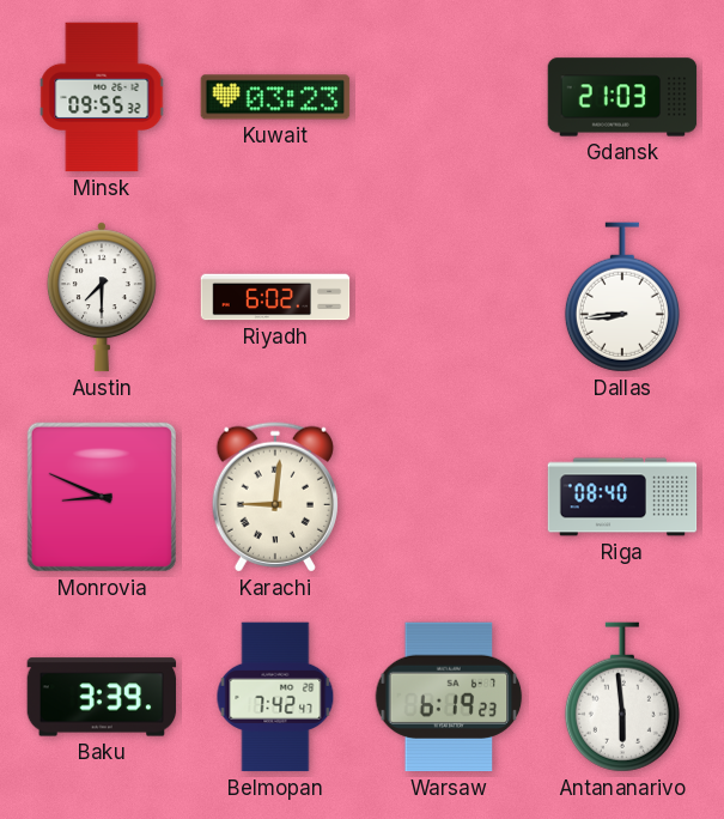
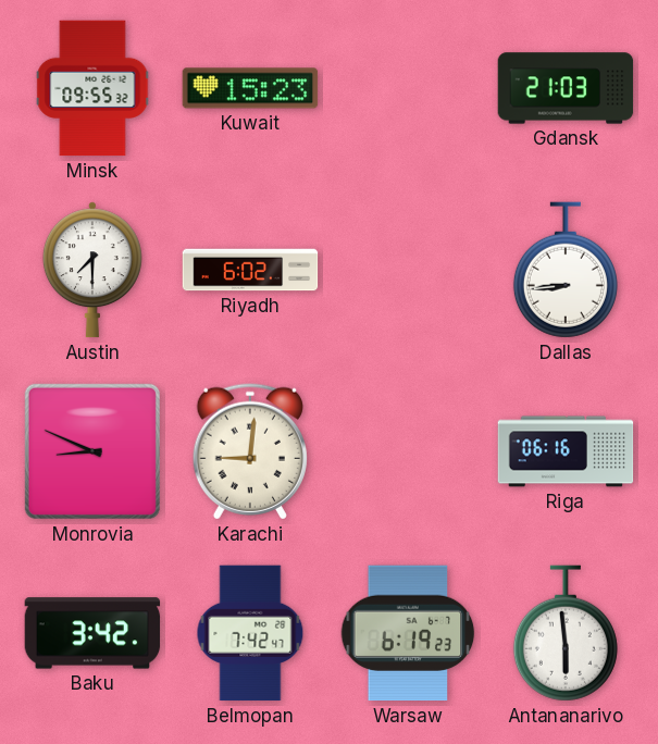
Kuwait: 03:23 -> 15:23
Riga: 08:40 -> 06:16
Baku: 3:39 -> 3:42
